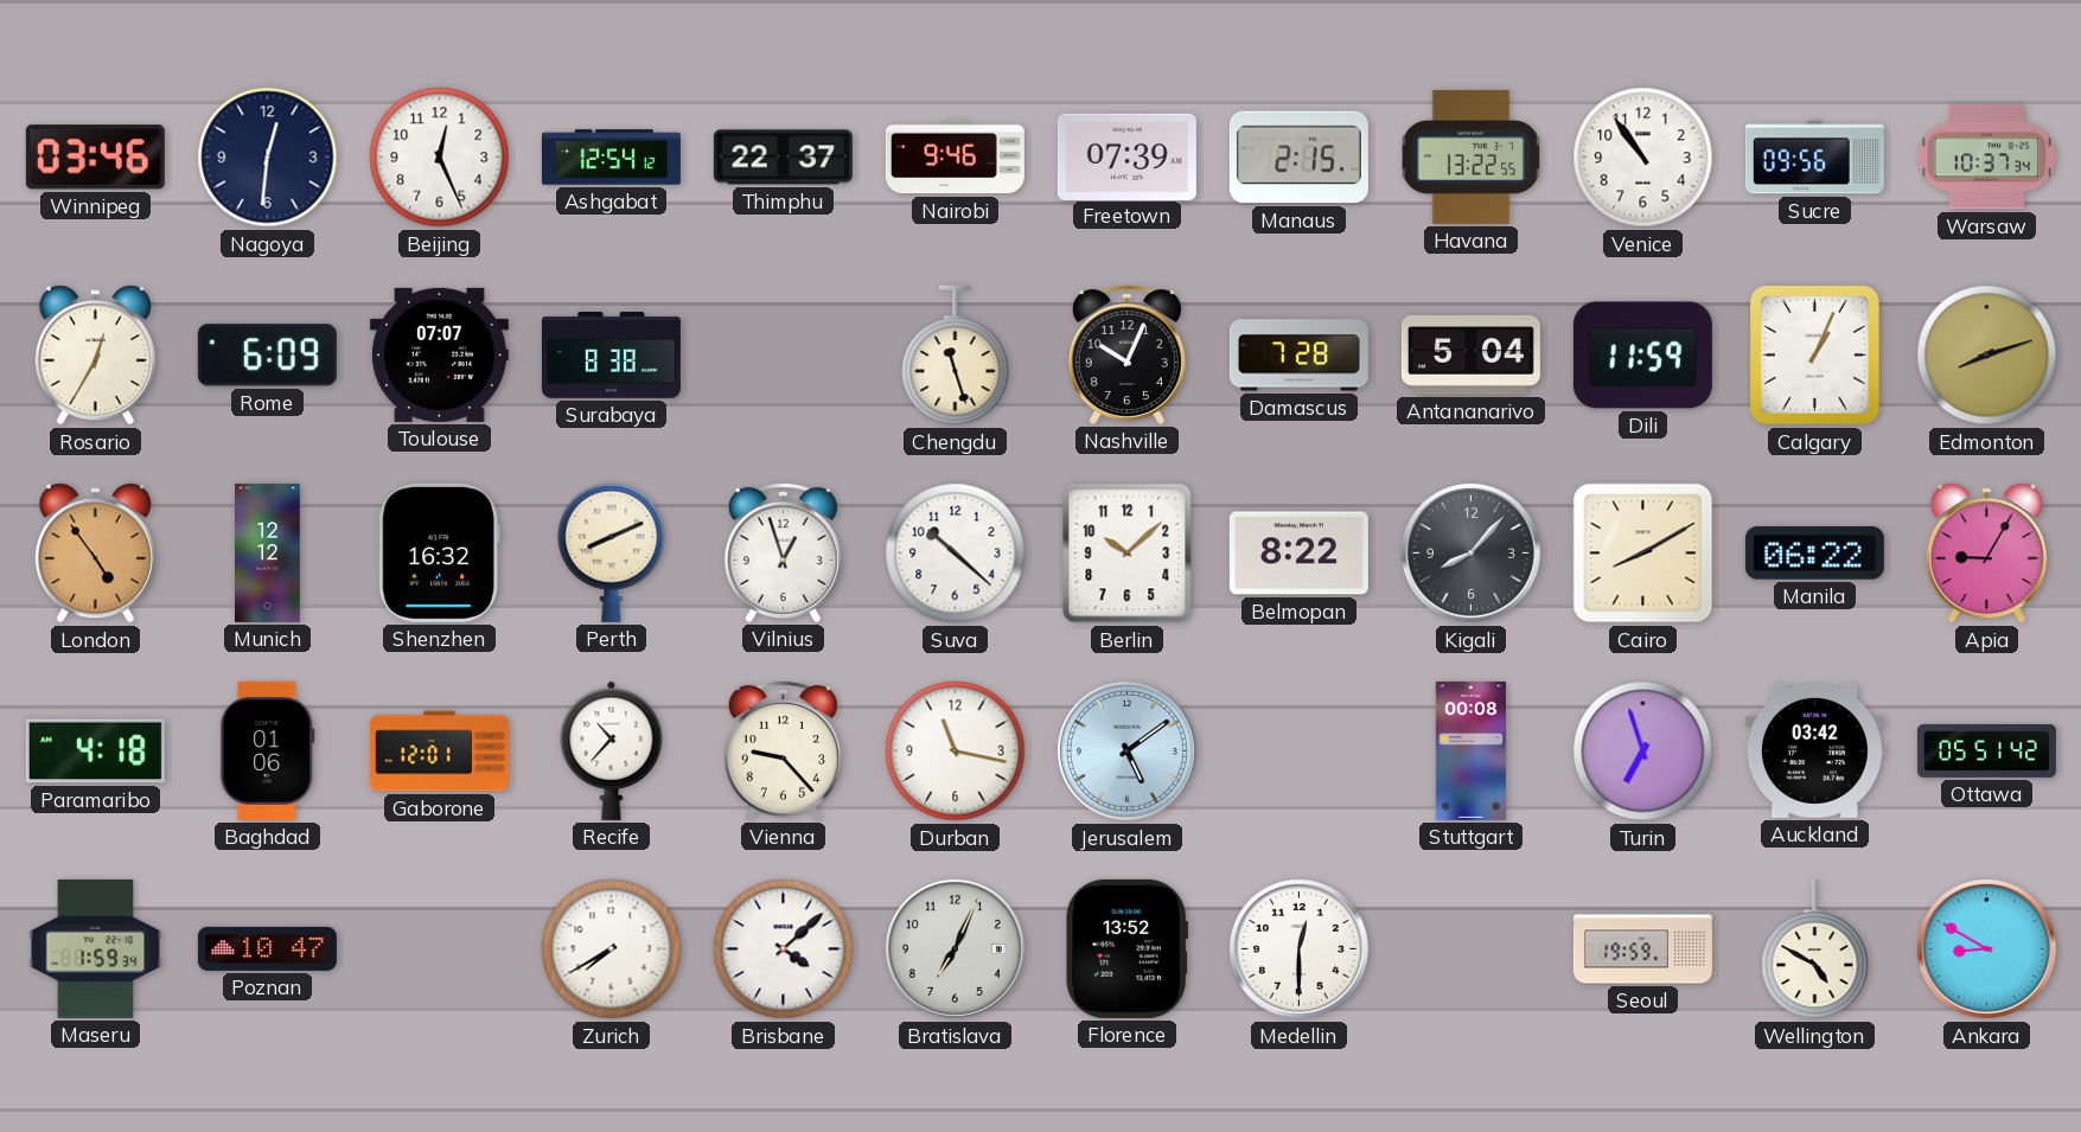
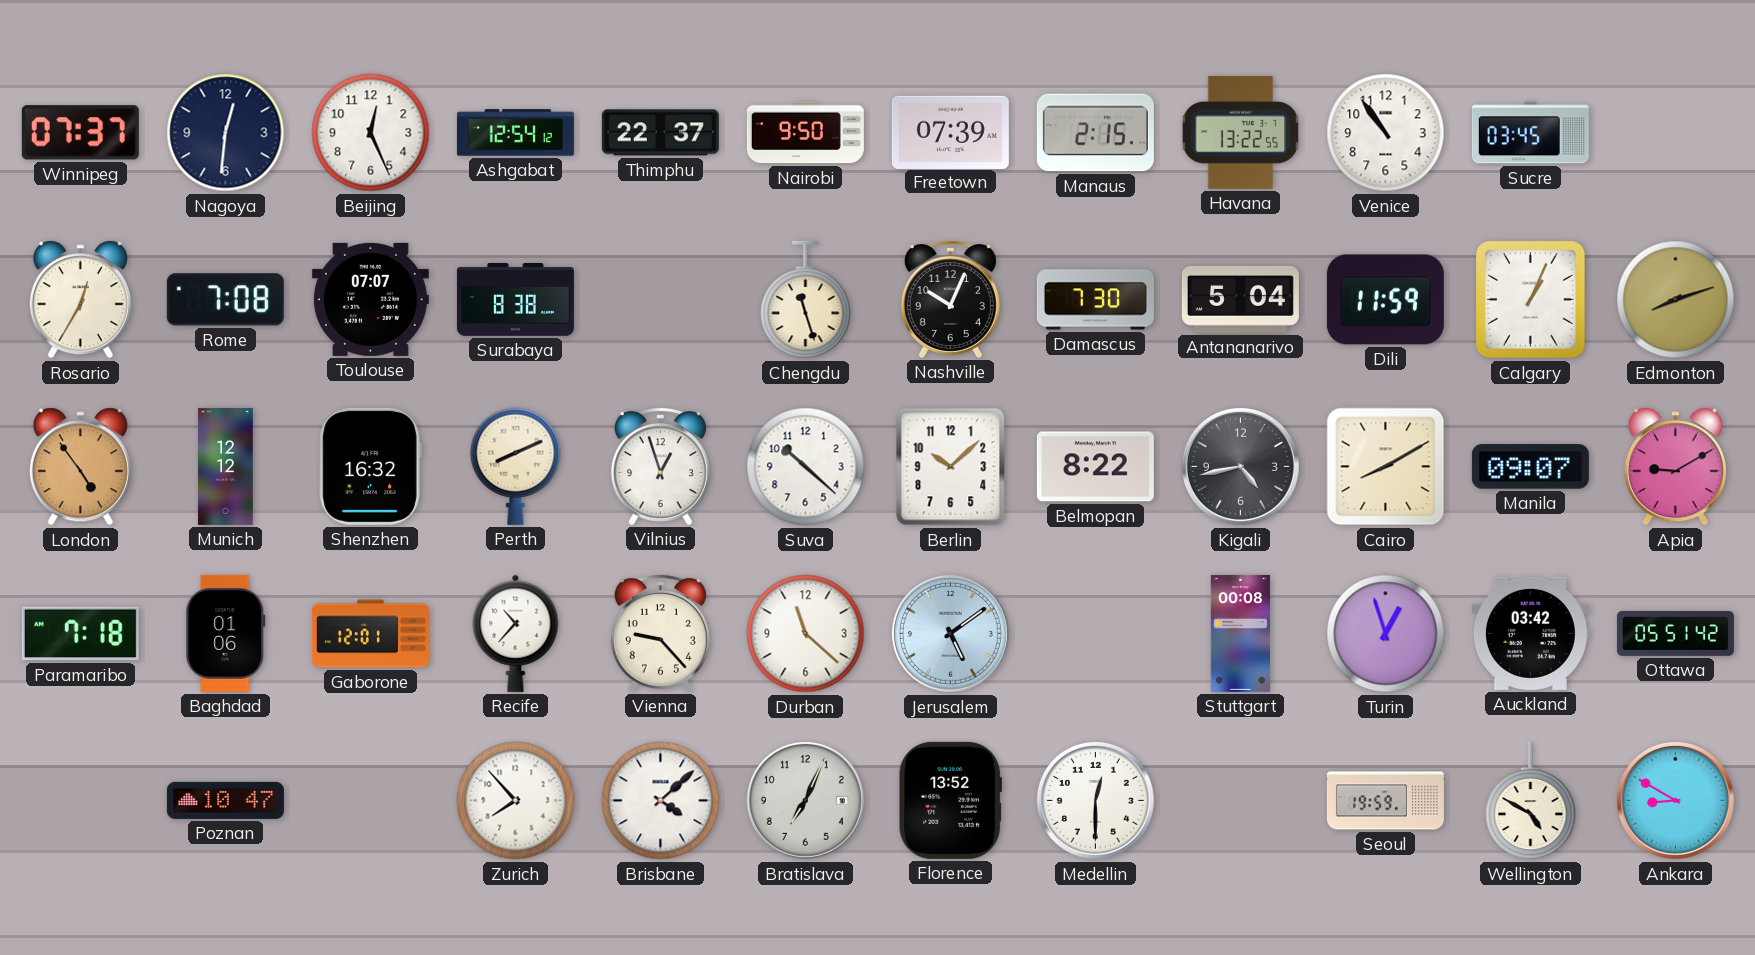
Winnipeg: 03:46 -> 07:37
Nairobi: 9:46 -> 9:50
Sucre: 09:56 -> 03:45
Warsaw: 10:37 -> none
Rome: 6:09 -> 7:08
Damascus: 7:28 -> 7:30
Kigali: 8:07 -> 4:43
Manila: 06:22 -> 09:07
Apia: 9:05 -> 9:10
Paramaribo: 4:18 -> 7:18
Durban: 11:17 -> 11:22
Turin: 6:57 -> 12:57
Maseru: 1:59 -> none
Zurich: 7:40 -> 7:53
